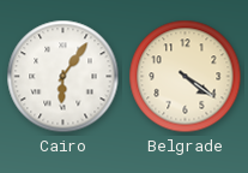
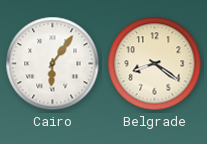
Belgrade: 4:21 -> 8:21
